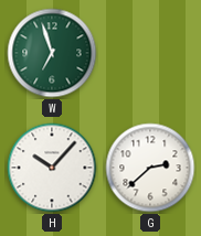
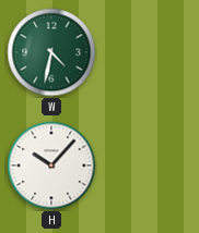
W: 6:57 -> 4:32
G: 2:38 -> none
